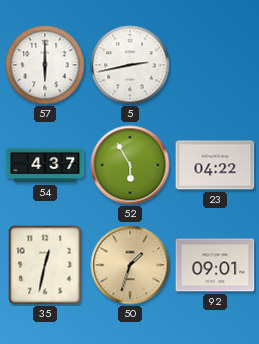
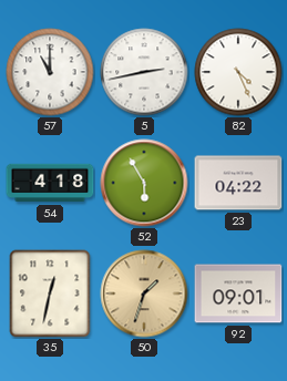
57: 6:00 -> 11:00
82: none -> 4:26
54: 4:37 -> 4:18
